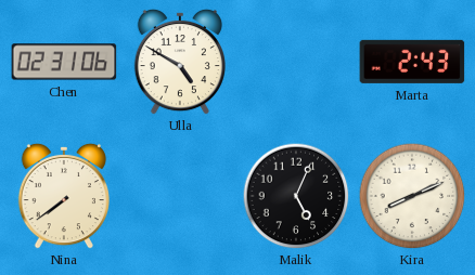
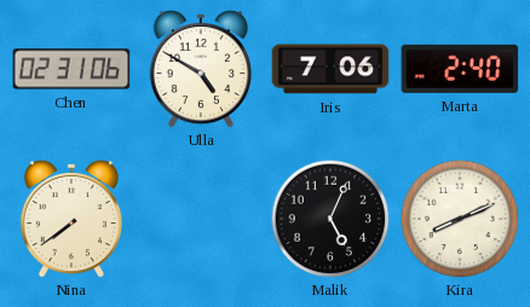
Iris: none -> 7:06
Marta: 2:43 -> 2:40
